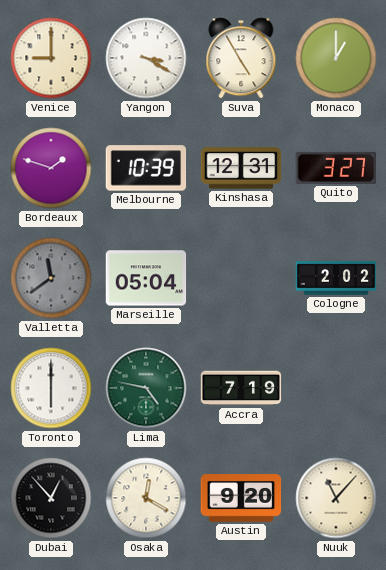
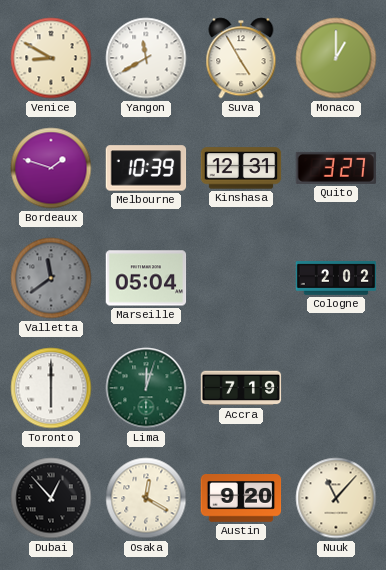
Venice: 9:00 -> 8:50
Yangon: 3:20 -> 11:40
Lima: 4:47 -> 12:03
